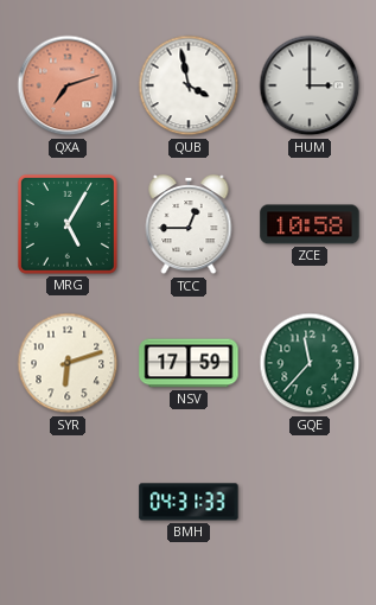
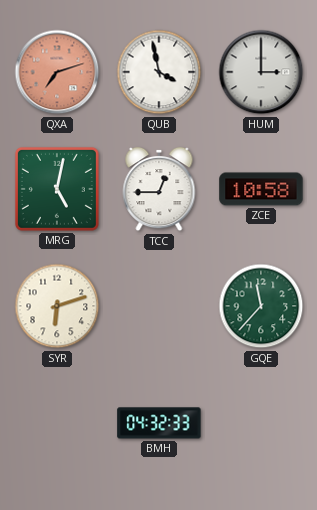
MRG: 5:05 -> 5:02
NSV: 17:59 -> none
BMH: 04:31 -> 04:32
